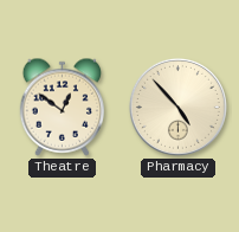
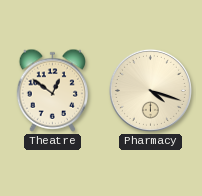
Pharmacy: 4:53 -> 4:18
